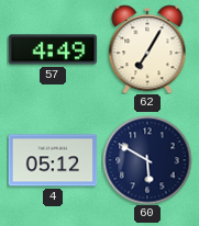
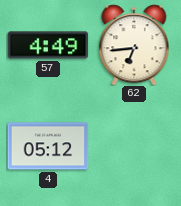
62: 7:05 -> 6:44
60: 5:50 -> none
